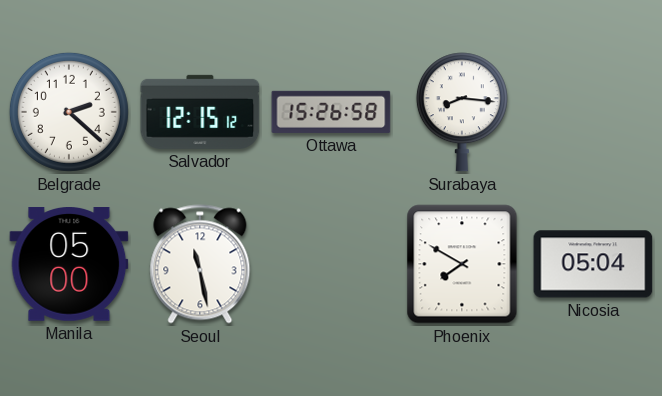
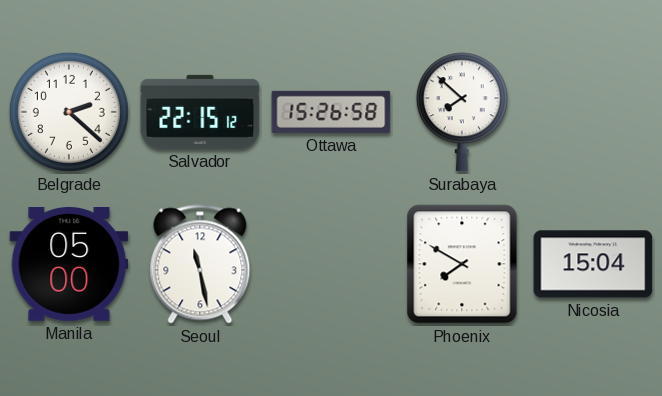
Salvador: 12:15 -> 22:15
Surabaya: 8:16 -> 7:52
Nicosia: 05:04 -> 15:04
